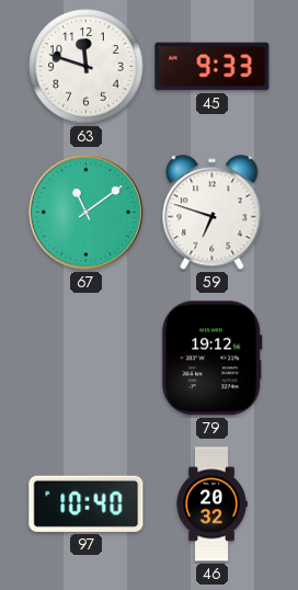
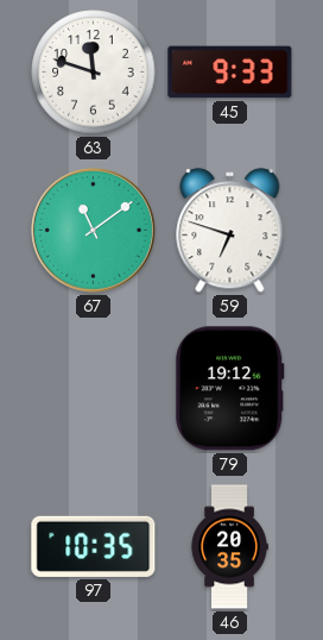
97: 10:40 -> 10:35
46: 20:32 -> 20:35
